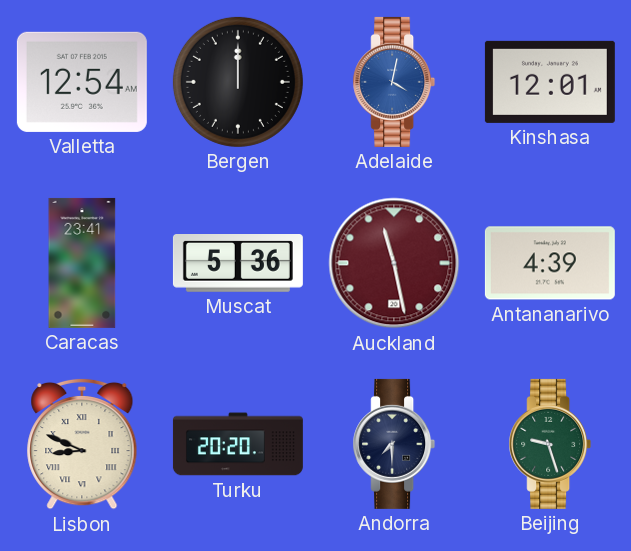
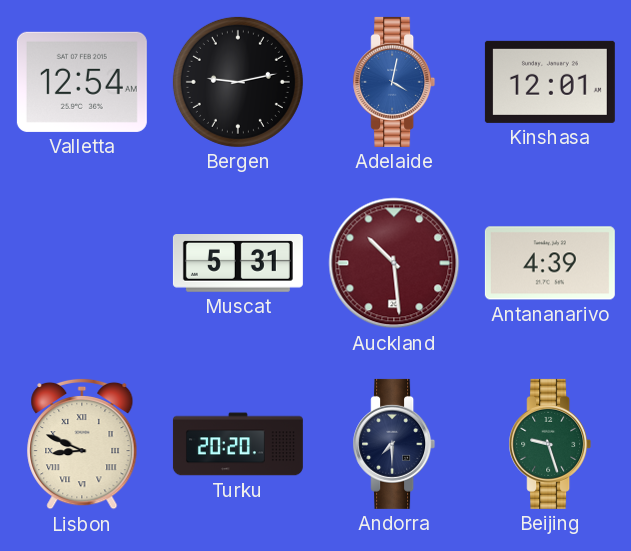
Bergen: 12:00 -> 9:13
Caracas: 23:41 -> none
Muscat: 5:36 -> 5:31
Auckland: 11:28 -> 10:29
